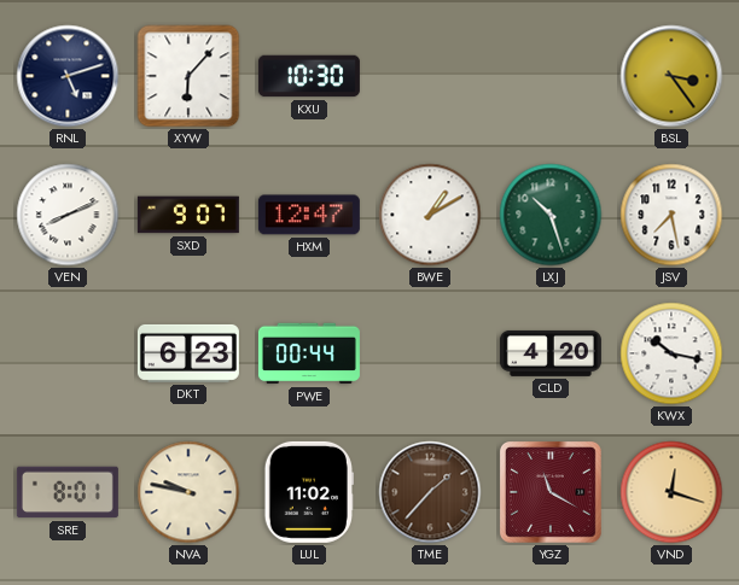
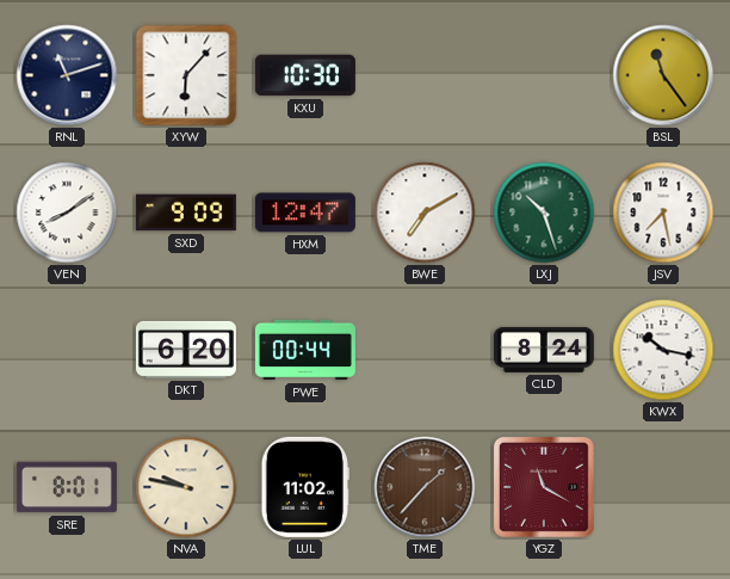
RNL: 5:12 -> 11:12
BSL: 3:24 -> 11:24
VEN: 8:11 -> 8:09
SXD: 9:07 -> 9:09
BWE: 1:10 -> 7:10
DKT: 6:23 -> 6:20
CLD: 4:20 -> 8:24
VND: 12:18 -> none
